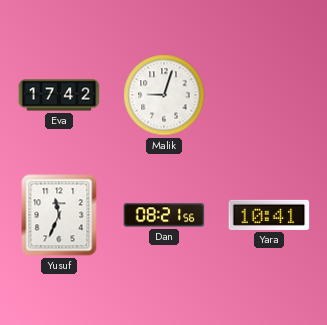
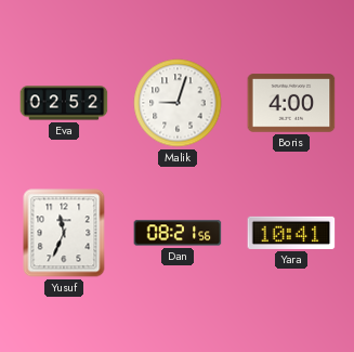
Eva: 17:42 -> 02:52
Boris: none -> 4:00
